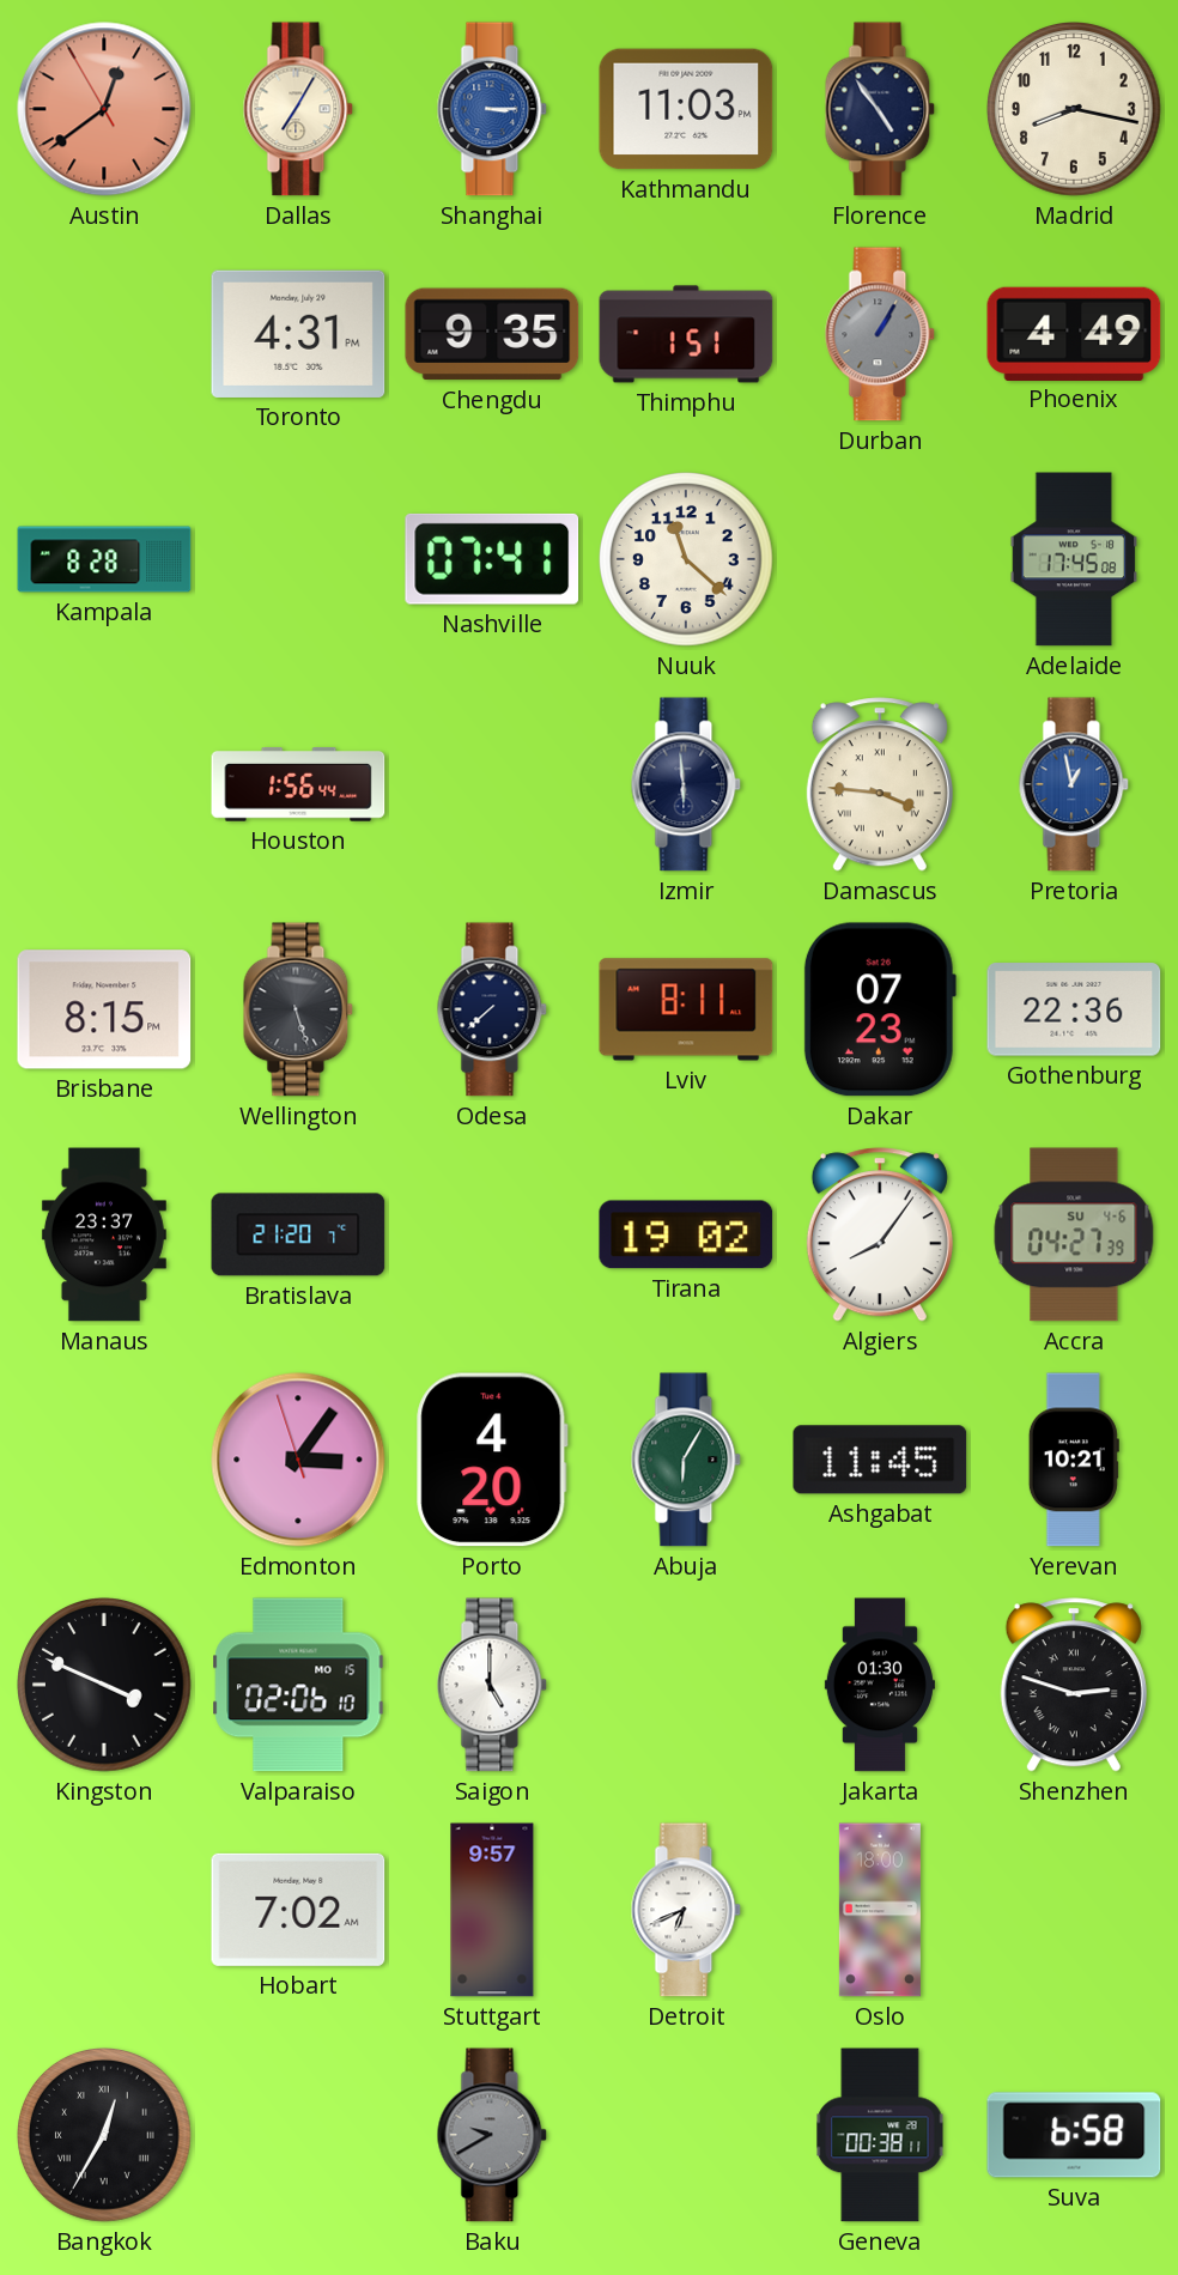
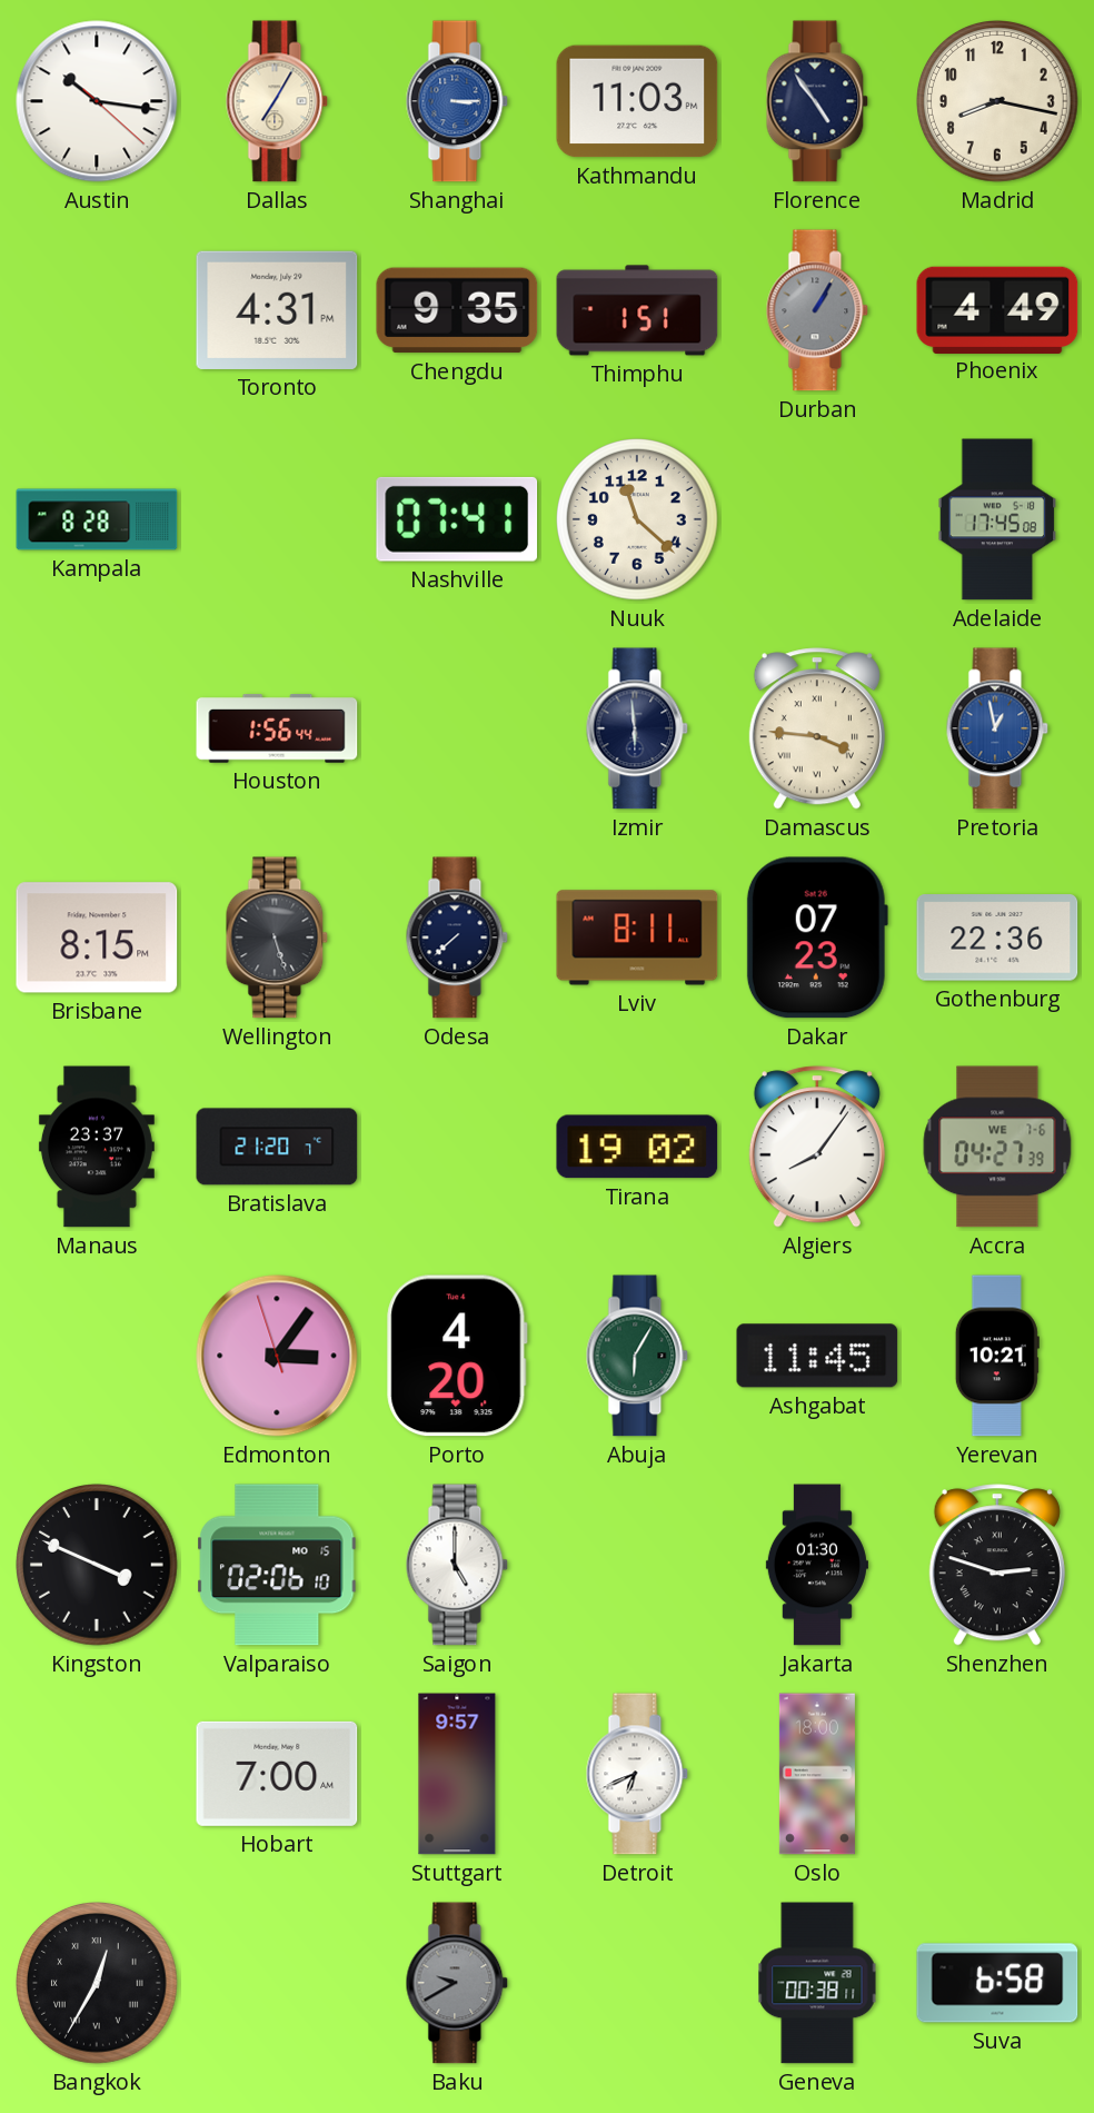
Austin: 12:38 -> 10:16
Austin dial: salmon -> white
Accra date: SU 4-6 -> WE 7-6
Hobart: 7:02 -> 7:00
